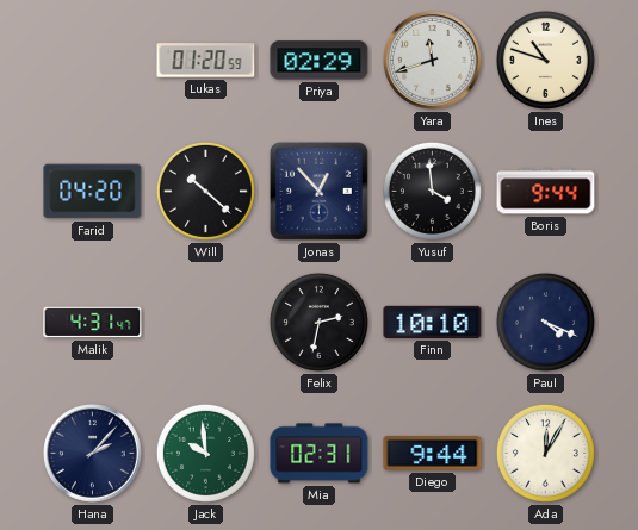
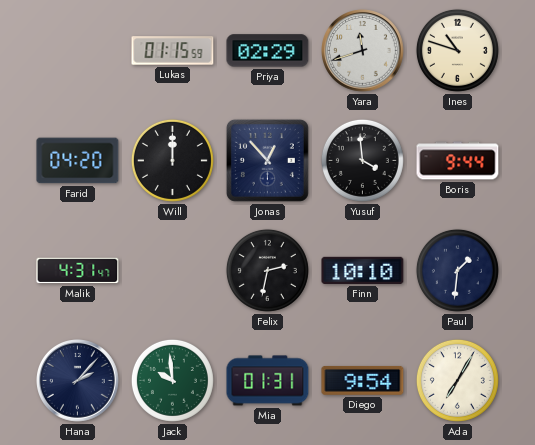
Lukas: 01:20 -> 01:15
Will: 10:22 -> 12:00
Paul: 4:19 -> 1:31
Mia: 02:31 -> 01:31
Diego: 9:44 -> 9:54
Ada: 12:05 -> 7:05
